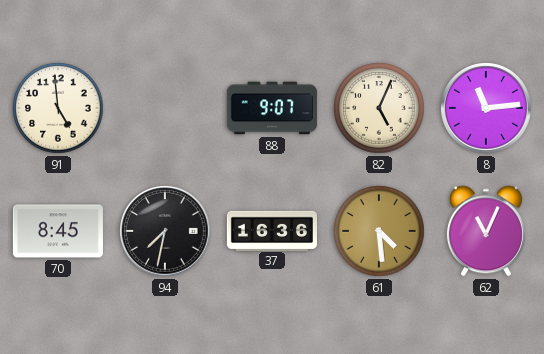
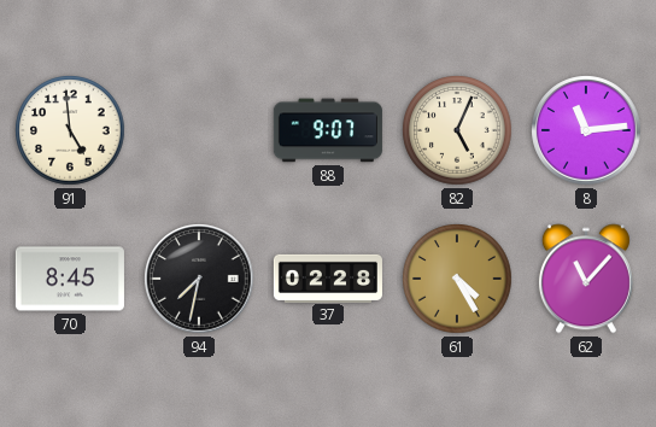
37: 16:36 -> 02:28
61: 4:29 -> 4:25
62: 11:04 -> 11:07
